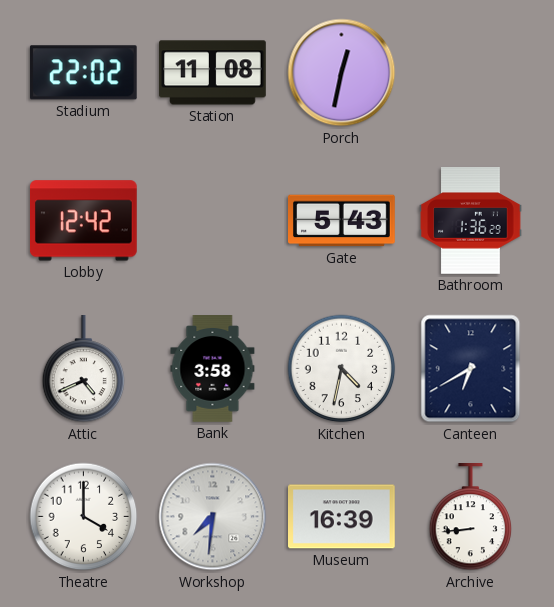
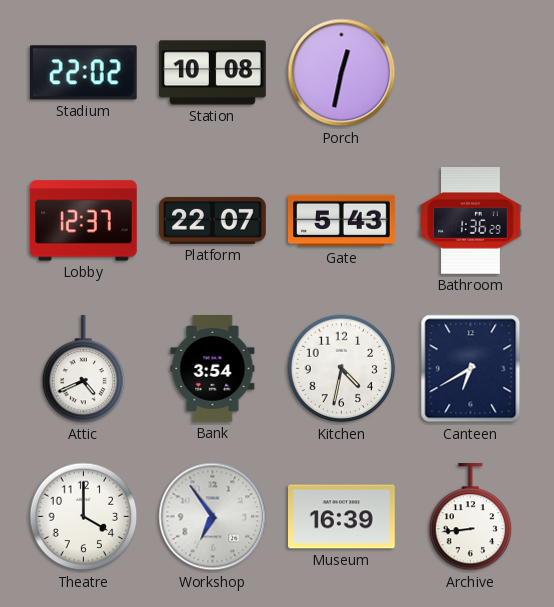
Station: 11:08 -> 10:08
Lobby: 12:42 -> 12:37
Platform: none -> 22:07
Bank: 3:58 -> 3:54
Workshop: 7:31 -> 6:54
